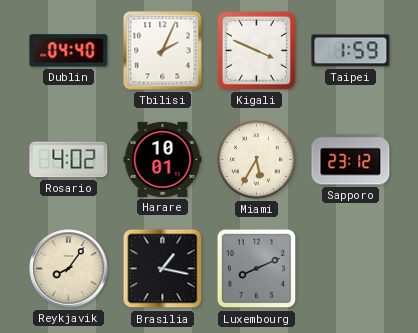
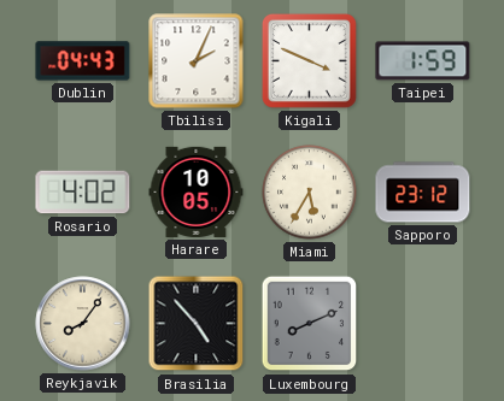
Dublin: 04:40 -> 04:43
Harare: 10:01 -> 10:05
Brasilia: 1:17 -> 4:53
